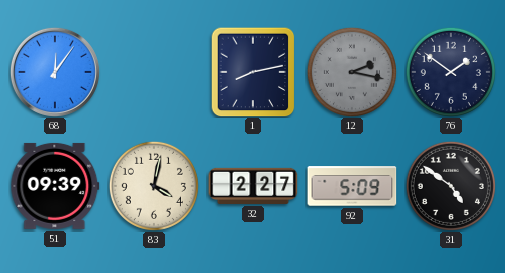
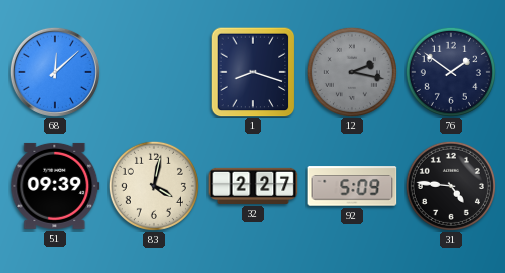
68: 12:06 -> 12:08
1: 8:13 -> 8:18
31: 4:51 -> 4:46
